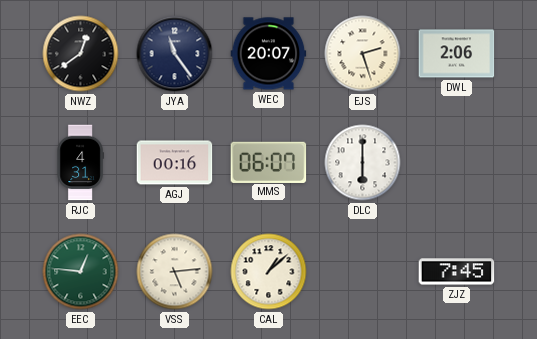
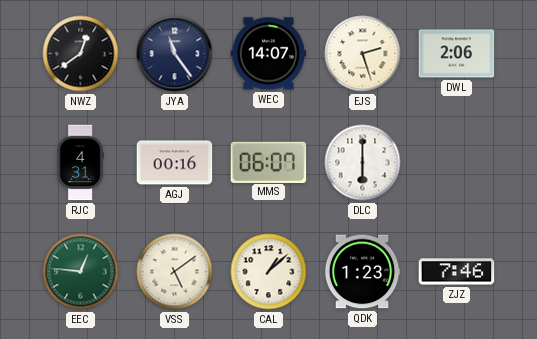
WEC: 20:07 -> 14:07
VSS: 5:14 -> 5:09
QDK: none -> 1:23
ZJZ: 7:45 -> 7:46
